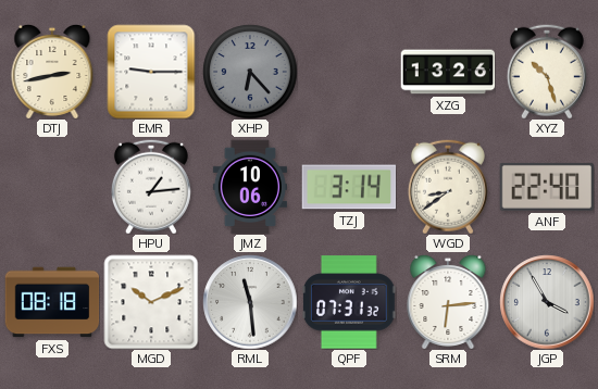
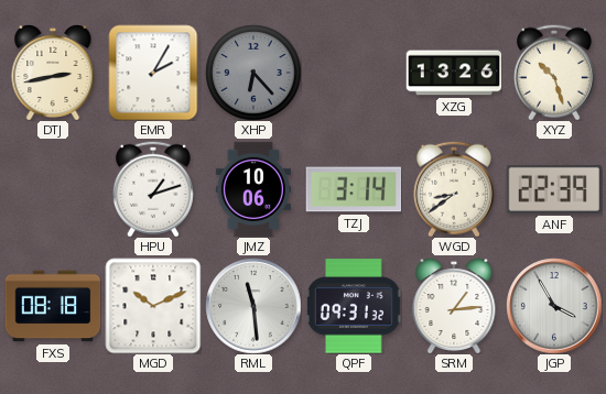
EMR: 9:15 -> 2:05
HPU: 1:14 -> 1:12
ANF: 22:40 -> 22:39
QPF: 07:31 -> 09:31
SRM: 6:14 -> 1:14
